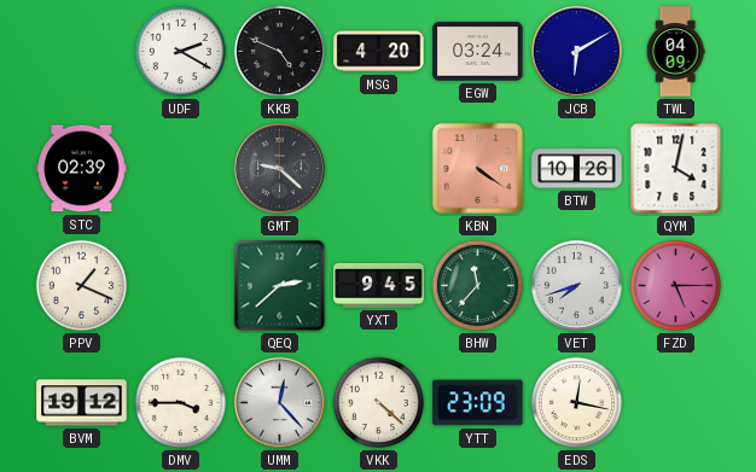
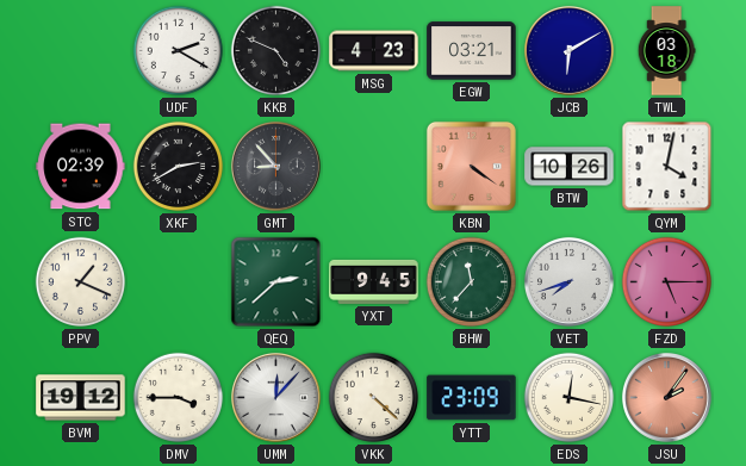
MSG: 4:20 -> 4:23
EGW: 03:24 -> 03:21
TWL: 04:09 -> 03:18
XKF: none -> 2:40
GMT: 9:22 -> 8:53
UMM: 12:23 -> 12:07
JSU: none -> 2:06
